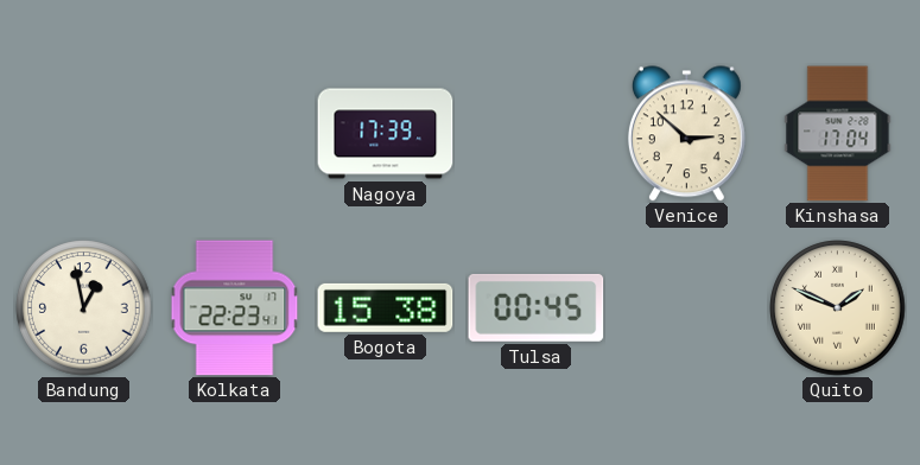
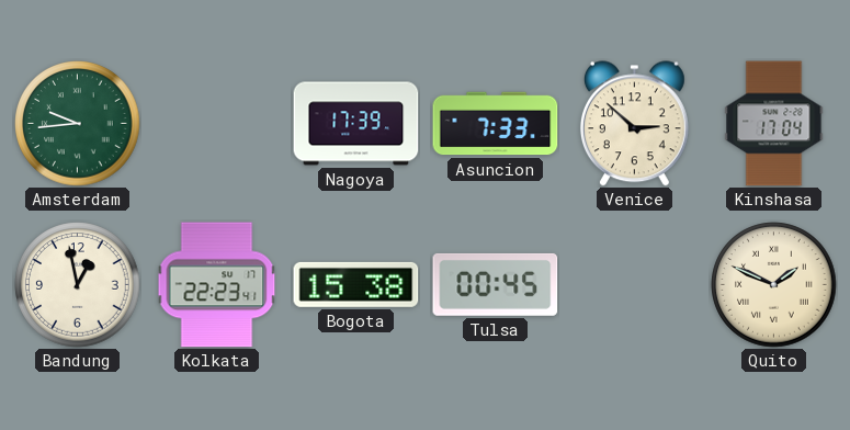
Amsterdam: none -> 9:44
Asuncion: none -> 7:33
